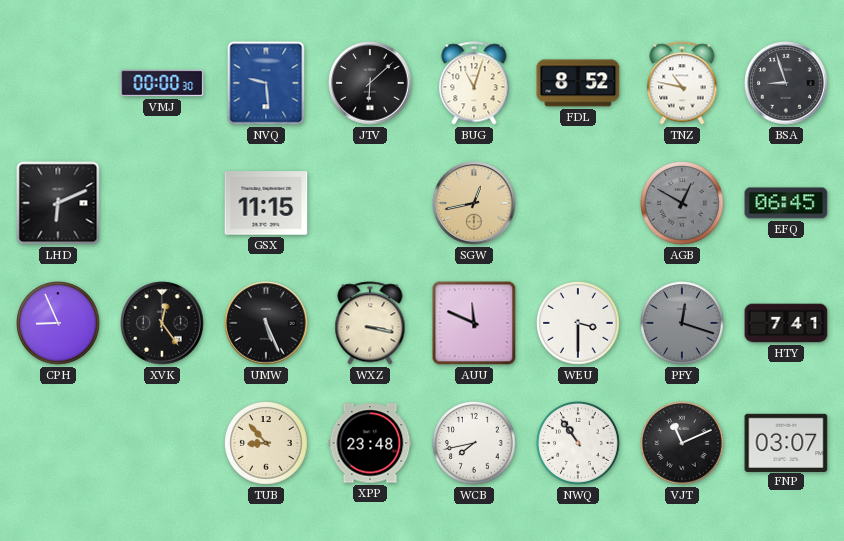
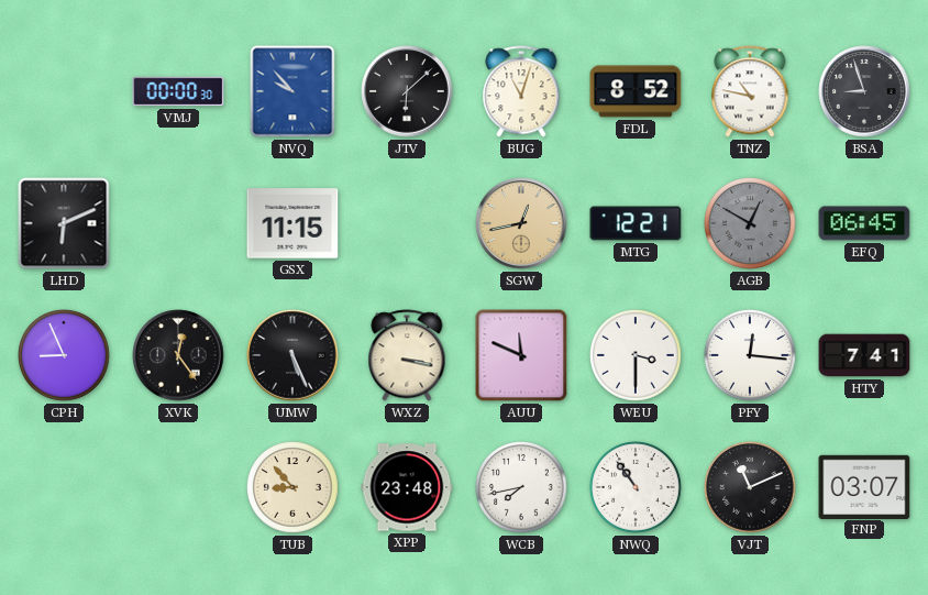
NVQ: 9:29 -> 9:53
MTG: none -> 12:21
PFY: 12:18 -> 12:16
PFY dial: grey -> white
